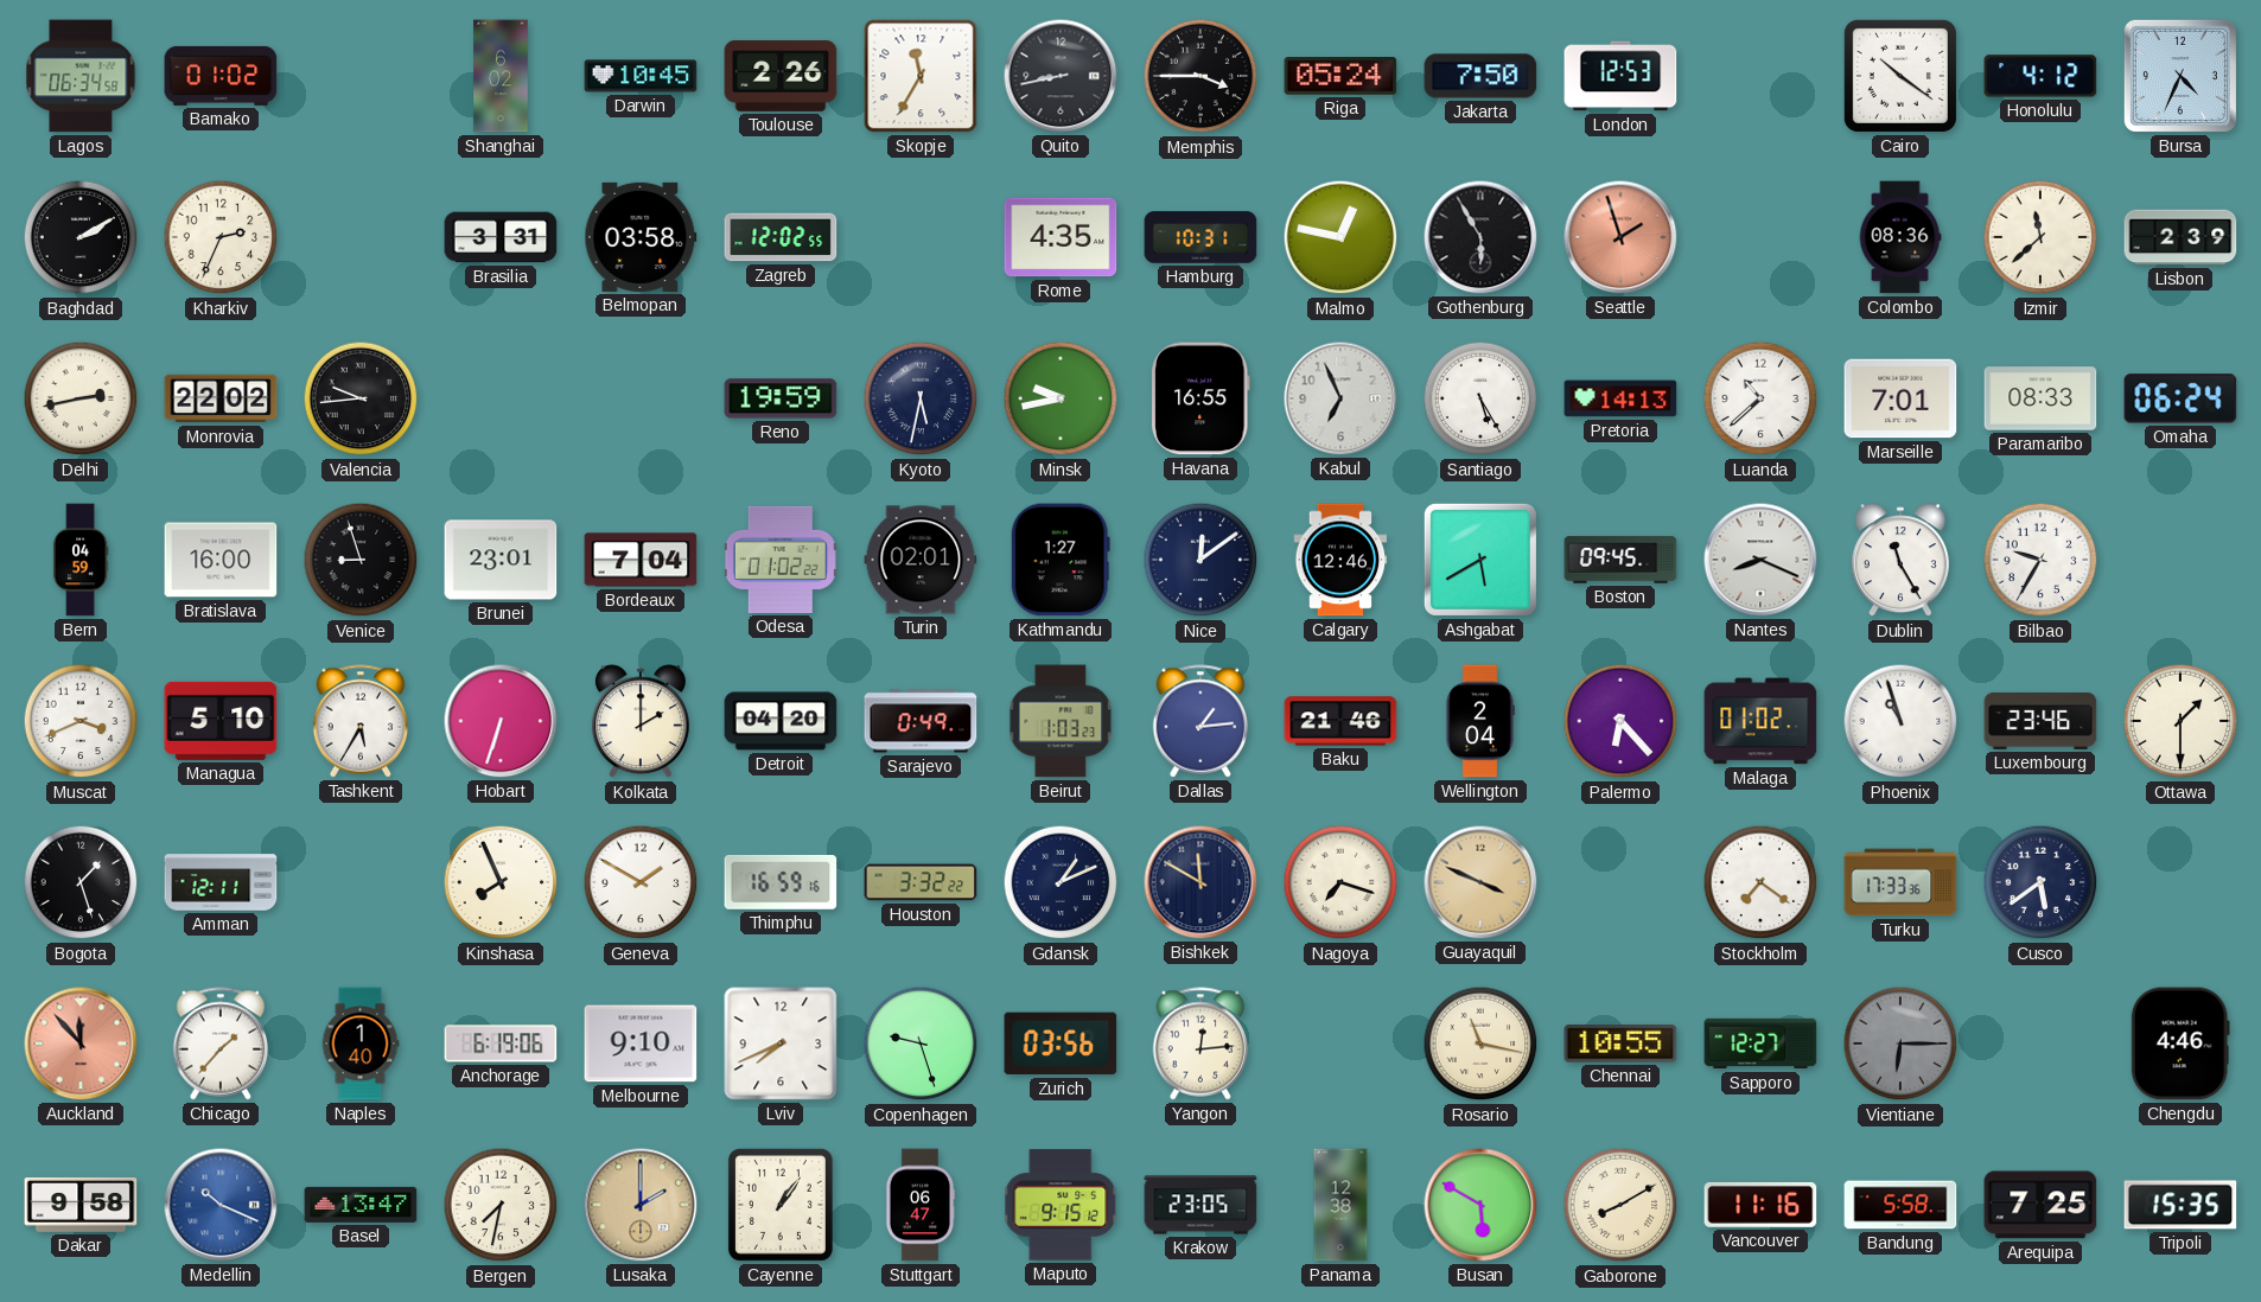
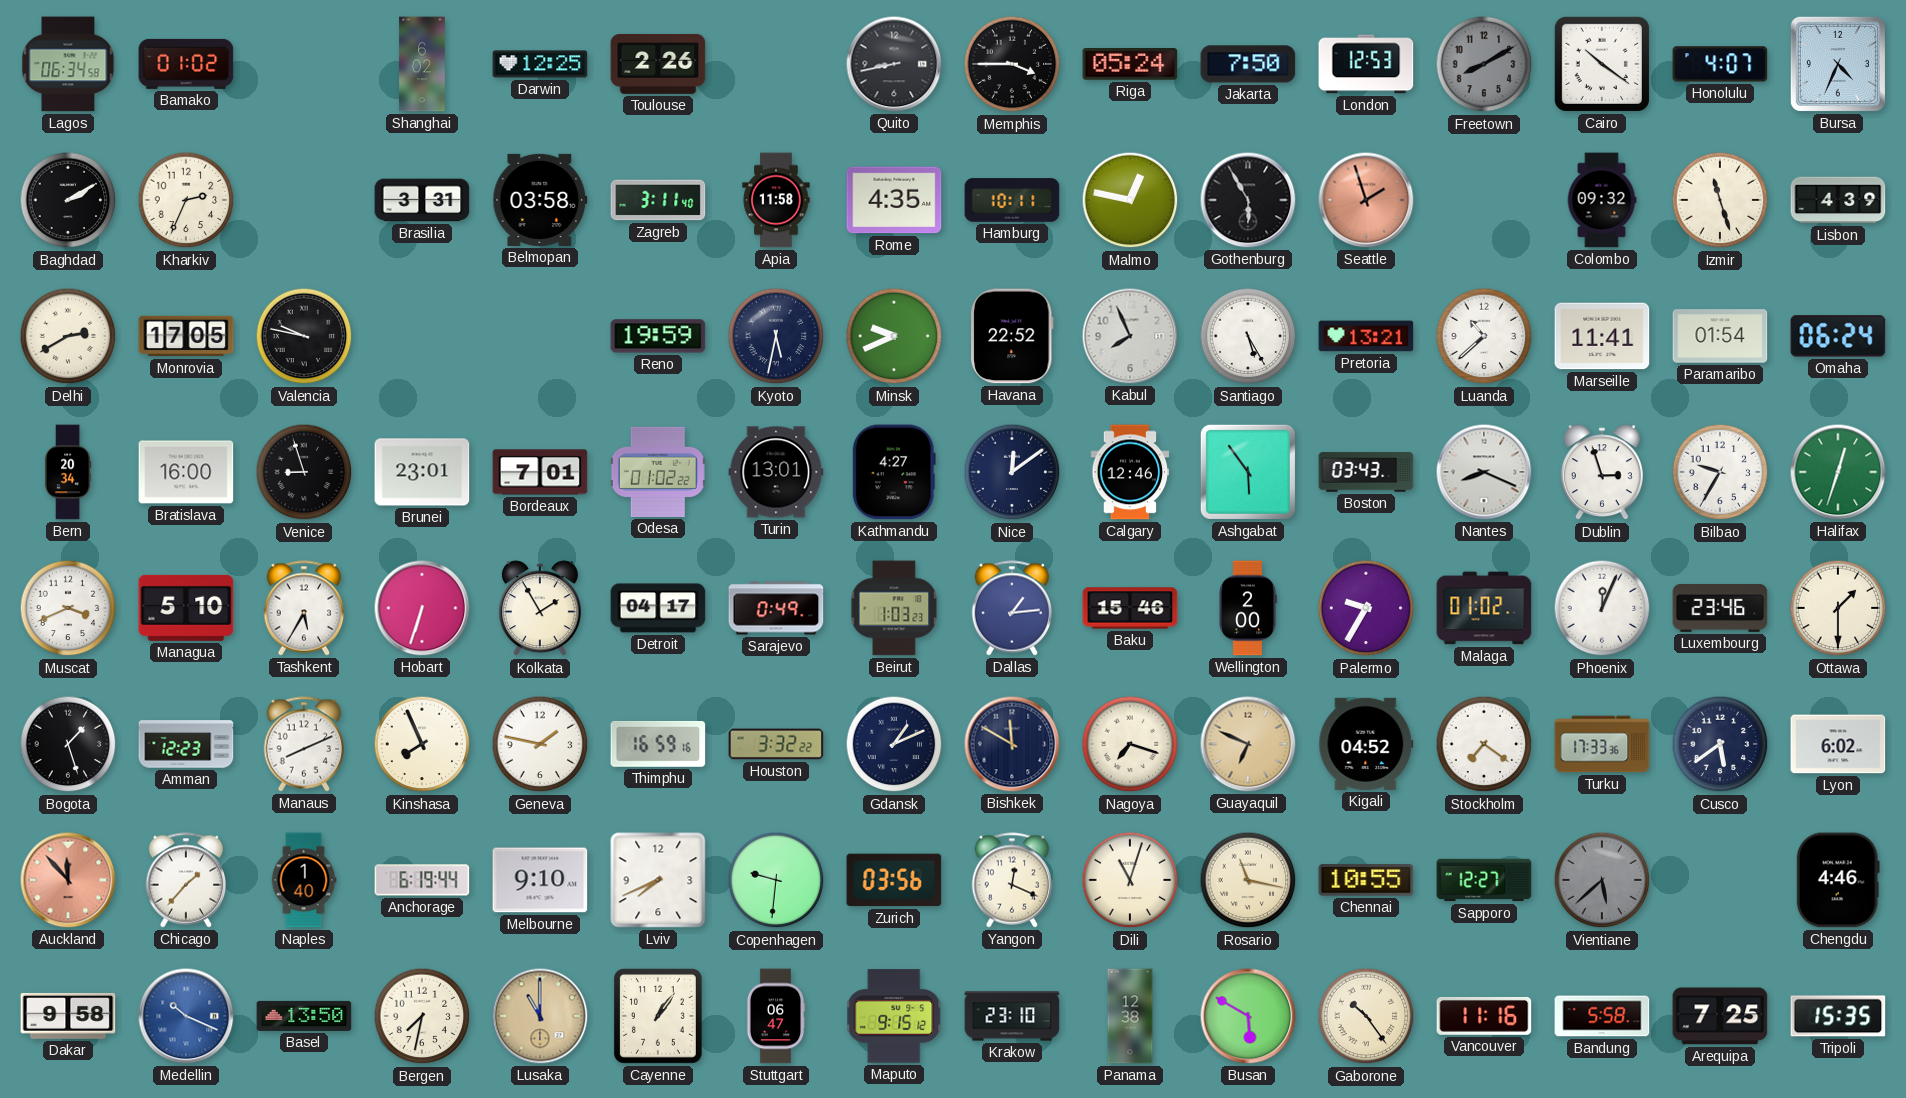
Darwin: 10:45 -> 12:25
Skopje: 11:35 -> none
Freetown: none -> 8:10
Honolulu: 4:12 -> 4:07
Zagreb: 12:02 -> 3:11
Apia: none -> 11:58
Hamburg: 10:31 -> 10:11
Colombo: 08:36 -> 09:32
Izmir: 11:38 -> 11:27
Lisbon: 2:39 -> 4:39
Delhi: 2:43 -> 2:40
Monrovia: 22:02 -> 17:05
Valencia: 9:44 -> 9:47
Minsk: 9:43 -> 9:41
Havana: 16:55 -> 22:52
Kabul: 6:56 -> 7:56
Pretoria: 14:13 -> 13:21
Marseille: 7:01 -> 11:41
Paramaribo: 08:33 -> 01:54
Bern: 04:59 -> 20:34
Bordeaux: 7:04 -> 7:01
Turin: 02:01 -> 13:01
Kathmandu: 1:27 -> 4:27
Ashgabat: 5:40 -> 5:54
Boston: 09:45 -> 03:43
Dublin: 11:25 -> 2:57
Halifax: none -> 12:33
Kolkata: 2:00 -> 1:55
Detroit: 04:20 -> 04:17
Baku: 21:46 -> 15:46
Wellington: 2:04 -> 2:00
Palermo: 6:23 -> 9:35
Phoenix: 10:57 -> 12:04
Amman: 12:11 -> 12:23
Manaus: none -> 8:11
Geneva: 1:50 -> 1:47
Guayaquil: 3:49 -> 6:49
Kigali: none -> 04:52
Lyon: none -> 6:02
Anchorage: 6:19:06 -> 6:19:44
Copenhagen: 9:27 -> 9:31
Yangon: 12:14 -> 12:19
Dili: none -> 11:03
Vientiane: 6:15 -> 5:38
Basel: 13:47 -> 13:50
Lusaka: 2:00 -> 11:00
Krakow: 23:05 -> 23:10
Gaborone: 8:10 -> 10:24
